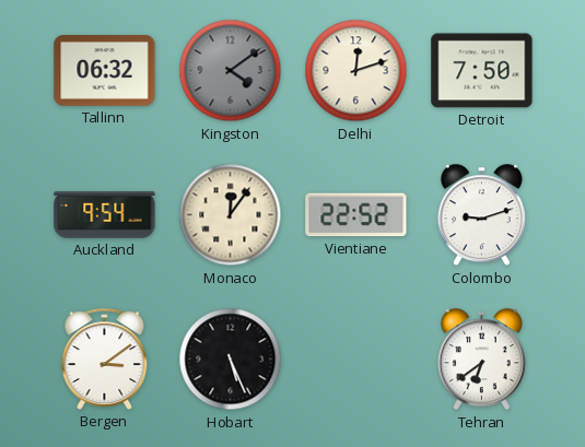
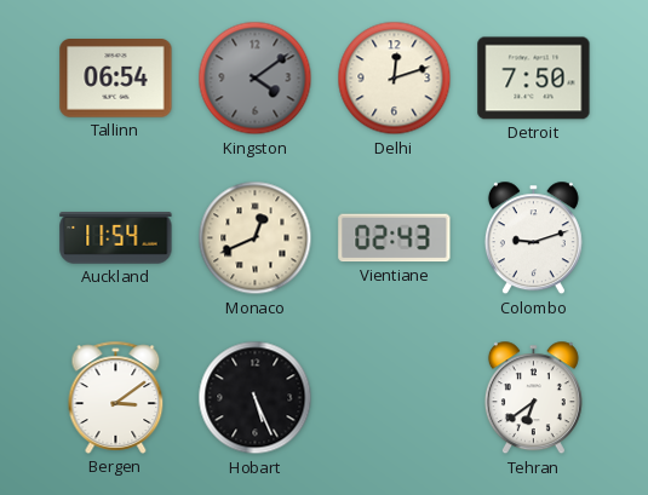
Tallinn: 06:32 -> 06:54
Auckland: 9:54 -> 11:54
Monaco: 12:06 -> 12:41
Vientiane: 22:52 -> 02:43
